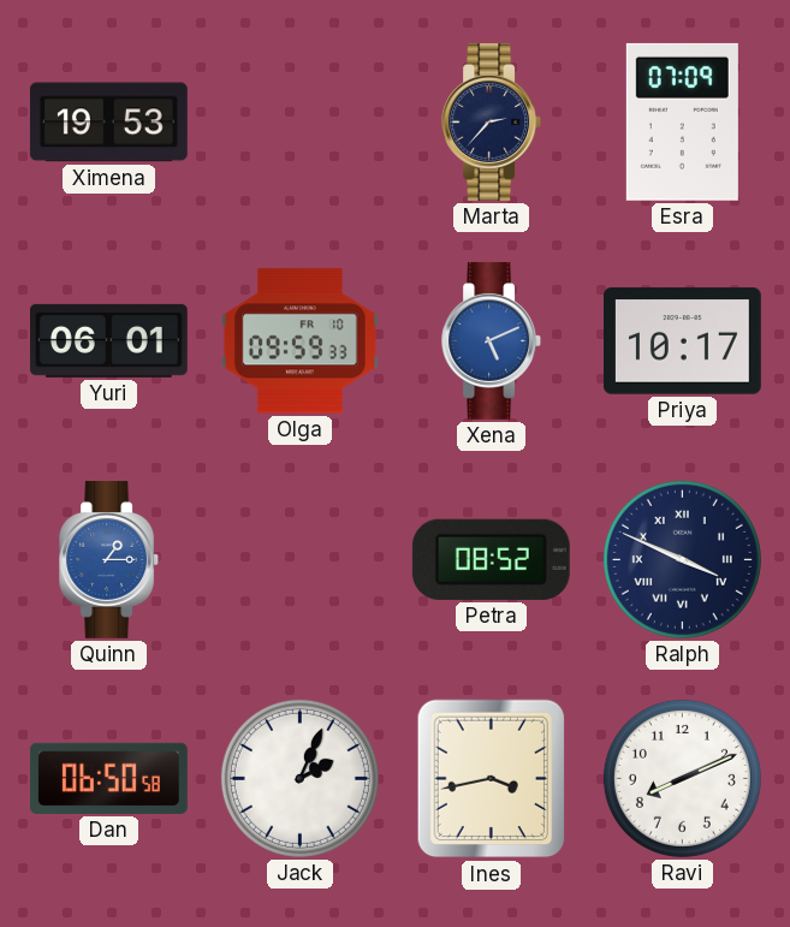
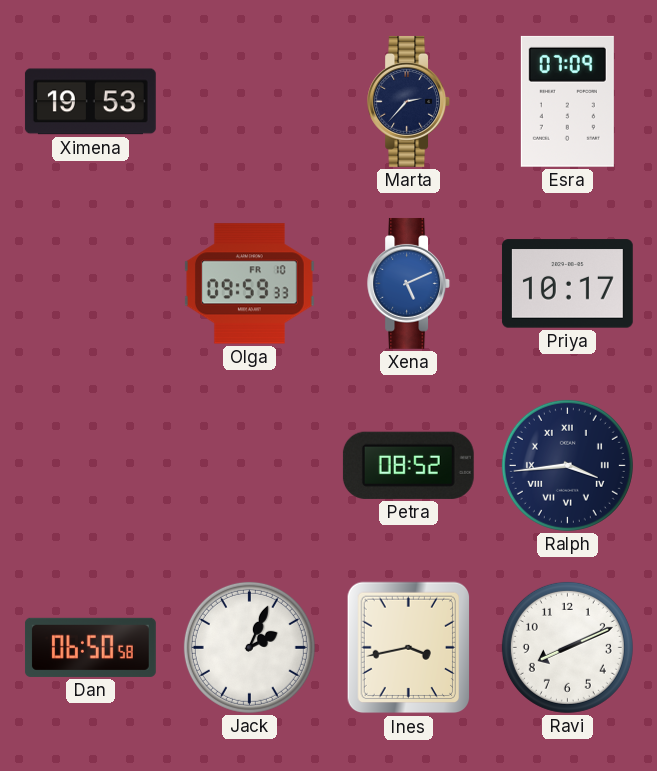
Yuri: 06:01 -> none
Quinn: 1:15 -> none
Ralph: 3:49 -> 3:44
